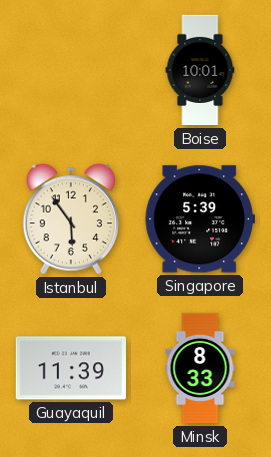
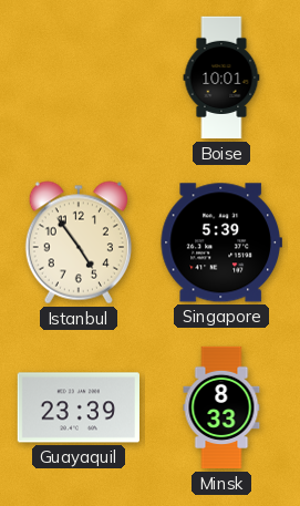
Istanbul: 5:54 -> 4:54
Guayaquil: 11:39 -> 23:39
